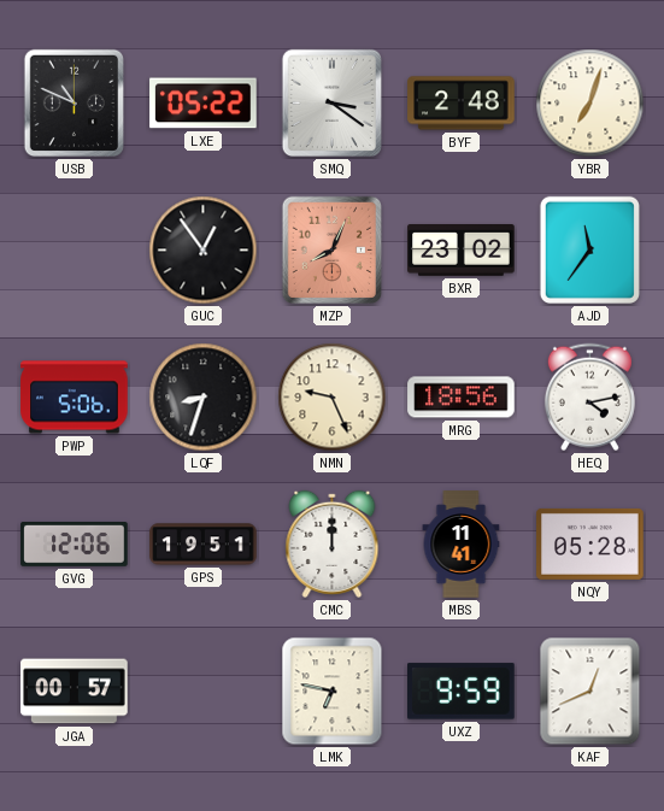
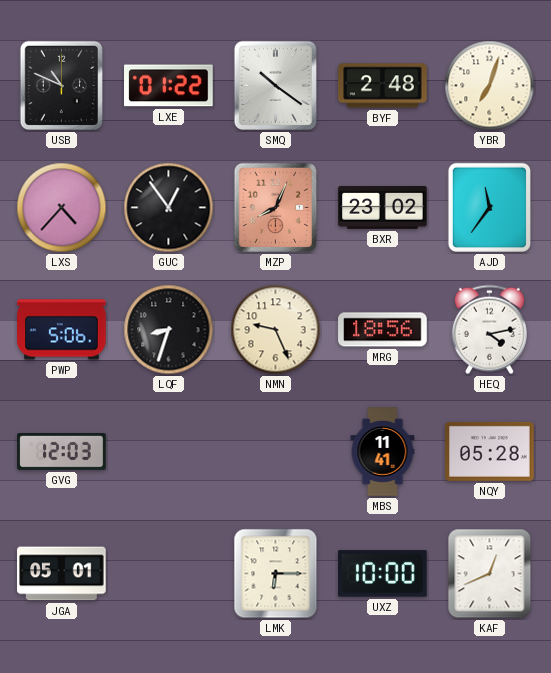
LXE: 05:22 -> 01:22
SMQ: 3:21 -> 10:21
LXS: none -> 4:37
GVG: 12:06 -> 12:03
GPS: 19:51 -> none
CMC: 12:00 -> none
JGA: 00:57 -> 05:01
LMK: 6:47 -> 6:15
UXZ: 9:59 -> 10:00
